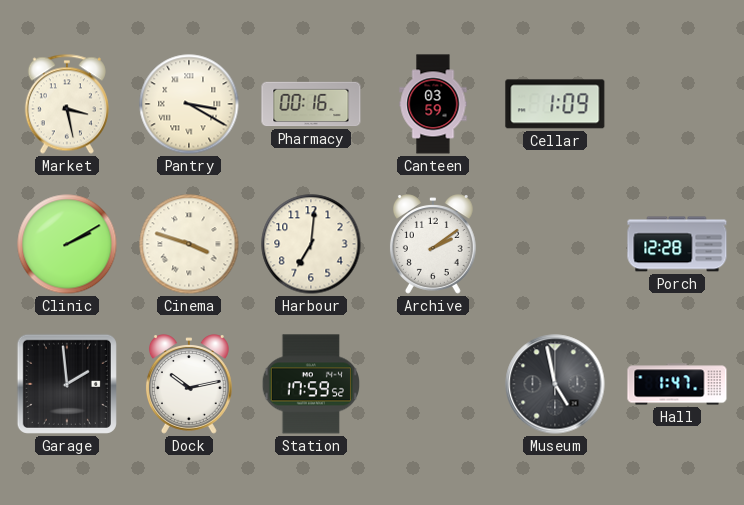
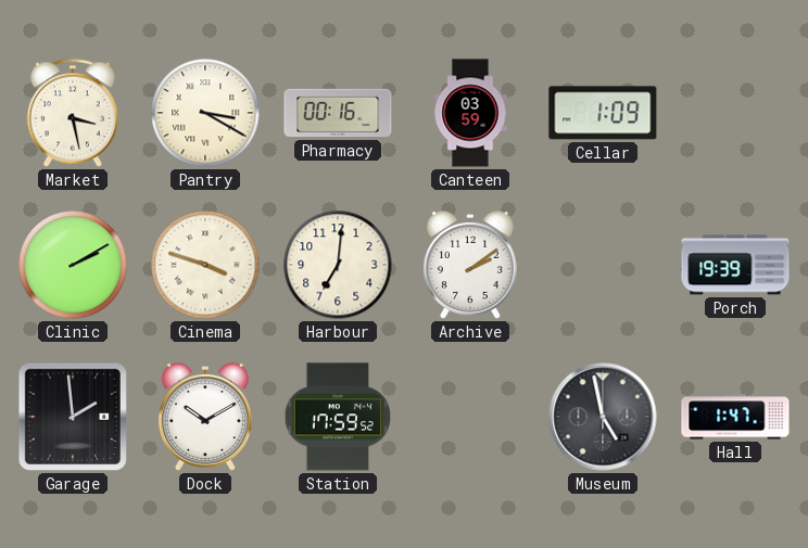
Porch: 12:28 -> 19:39
Dock: 10:13 -> 10:10
